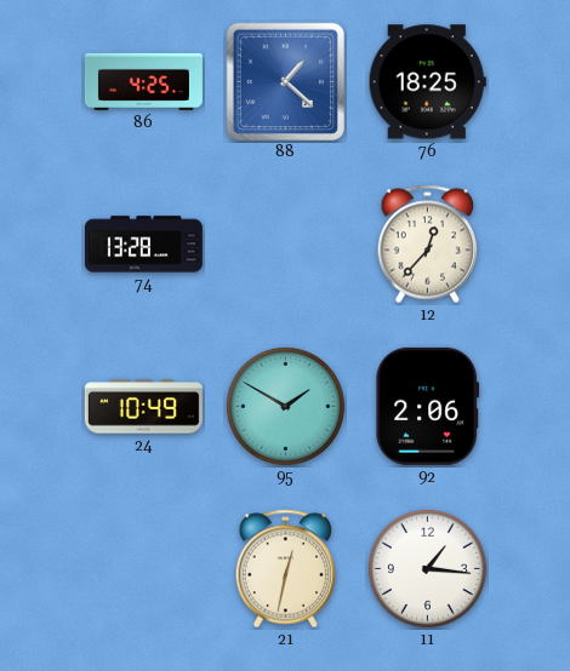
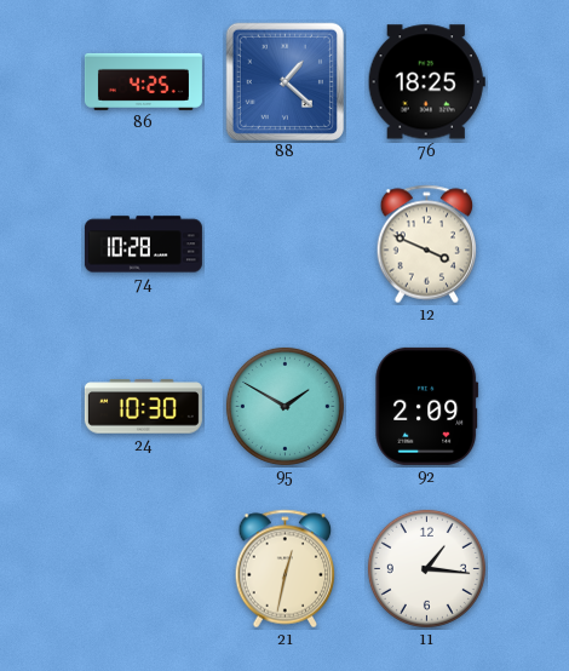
74: 13:28 -> 10:28
12: 12:37 -> 3:49
24: 10:49 -> 10:30
92: 2:06 -> 2:09
